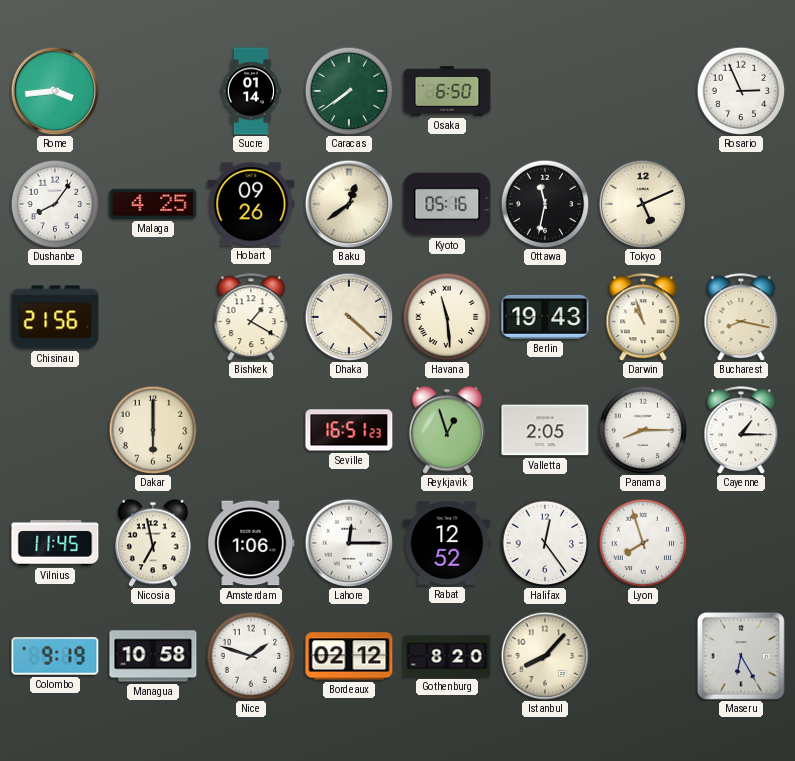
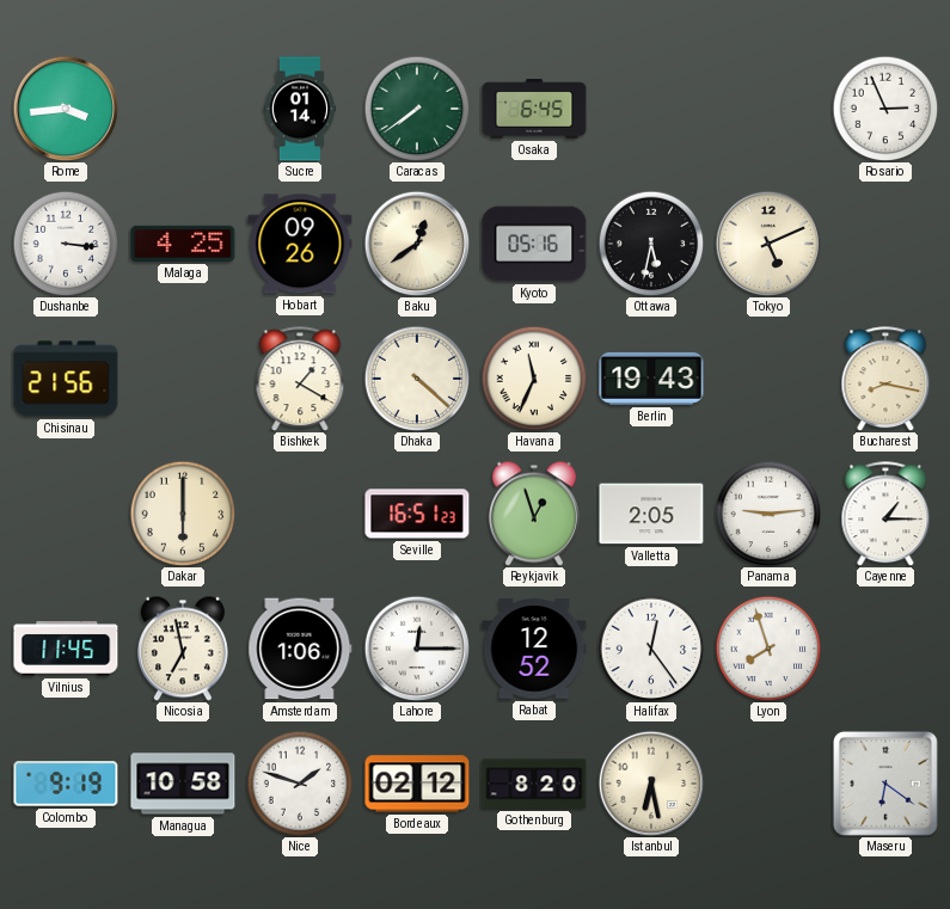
Osaka: 6:50 -> 6:45
Dushanbe: 8:06 -> 3:16
Ottawa: 11:32 -> 5:32
Havana: 11:29 -> 11:34
Darwin: 10:57 -> none
Panama: 8:15 -> 9:14
Istanbul: 8:07 -> 6:28
Maseru: 6:25 -> 6:21
